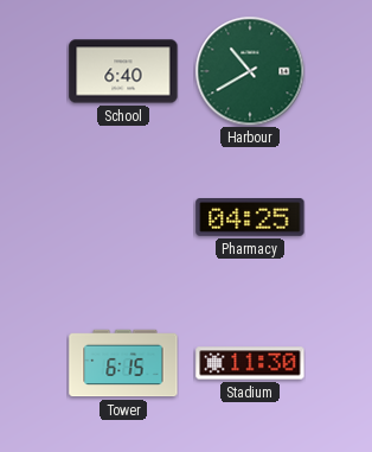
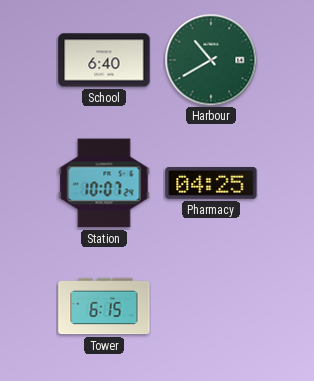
Station: none -> 10:07
Stadium: 11:30 -> none
